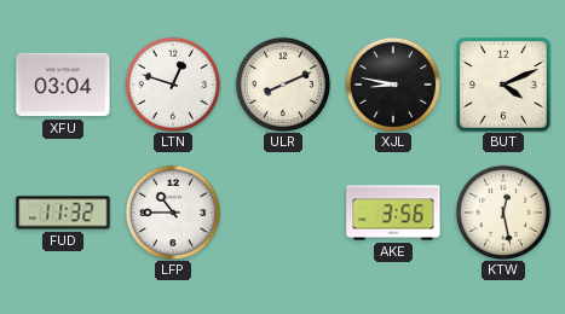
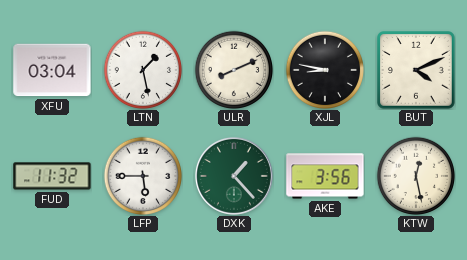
LTN: 12:48 -> 1:28
LFP: 10:45 -> 5:45
DXK: none -> 1:23
